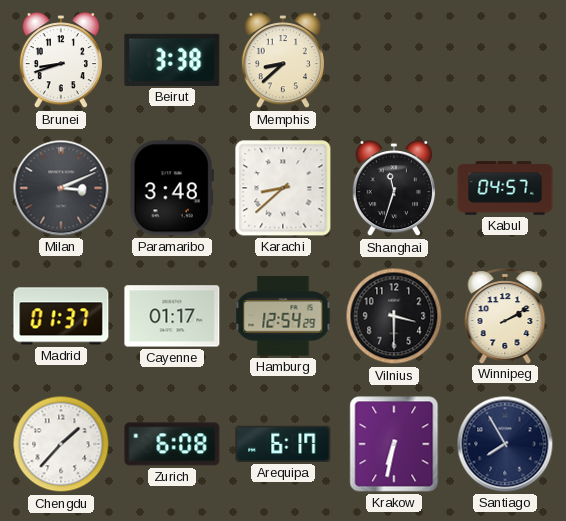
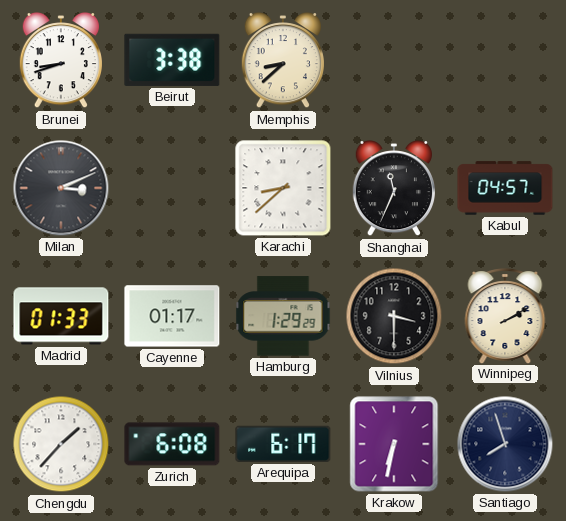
Paramaribo: 3:48 -> none
Shanghai: 11:33 -> 11:34
Madrid: 01:37 -> 01:33
Hamburg: 12:54 -> 1:29
Santiago: 7:55 -> 7:57
